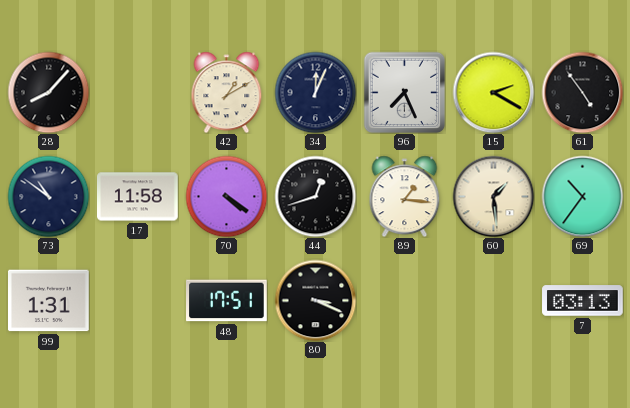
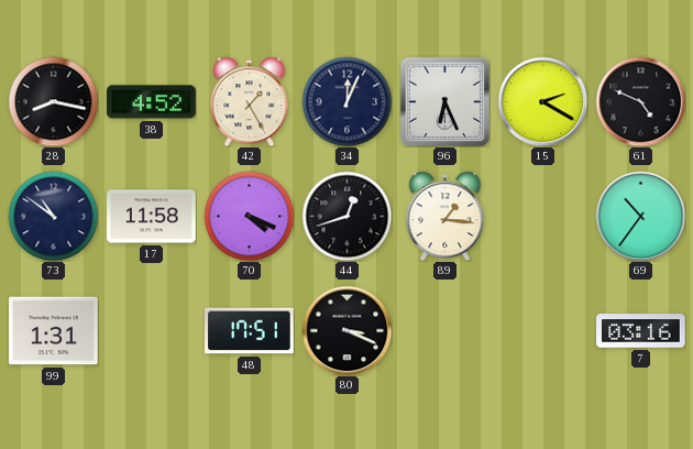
28: 8:07 -> 8:17
38: none -> 4:52
42: 1:10 -> 1:25
96: 7:26 -> 6:26
61: 4:54 -> 4:49
70: 4:21 -> 4:19
60: 1:29 -> none
7: 03:13 -> 03:16
